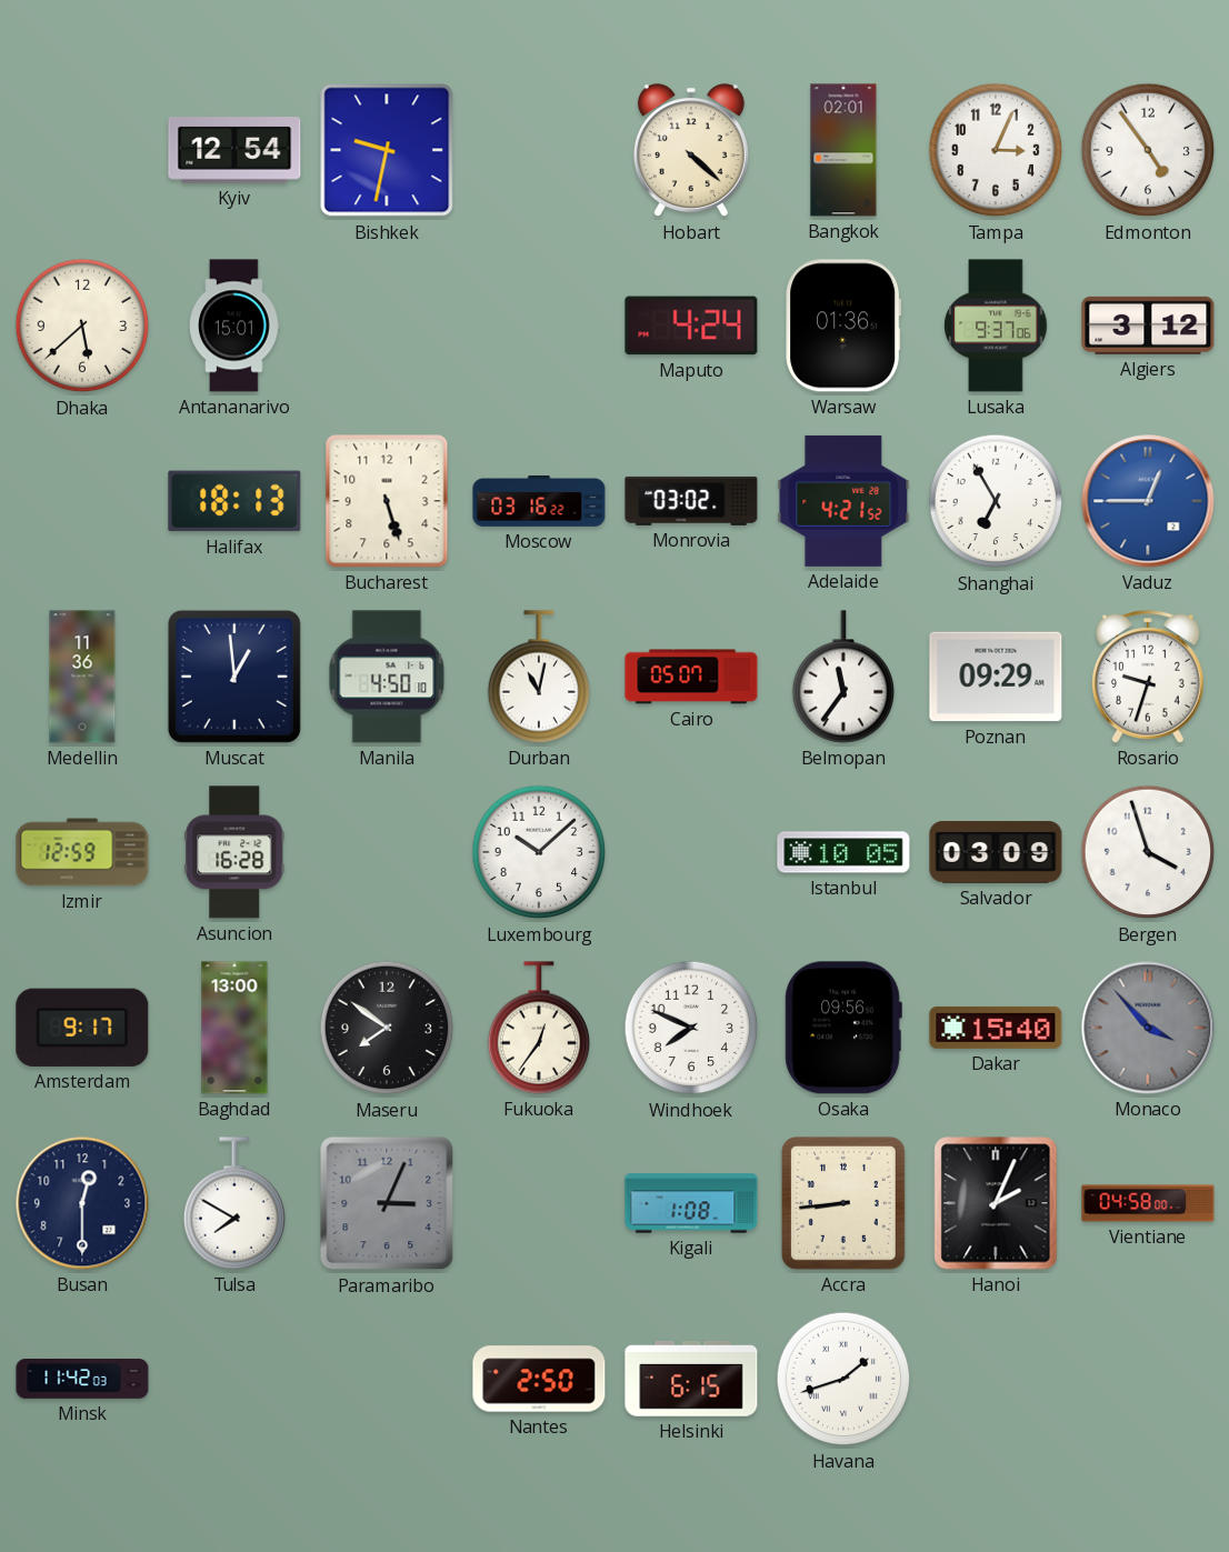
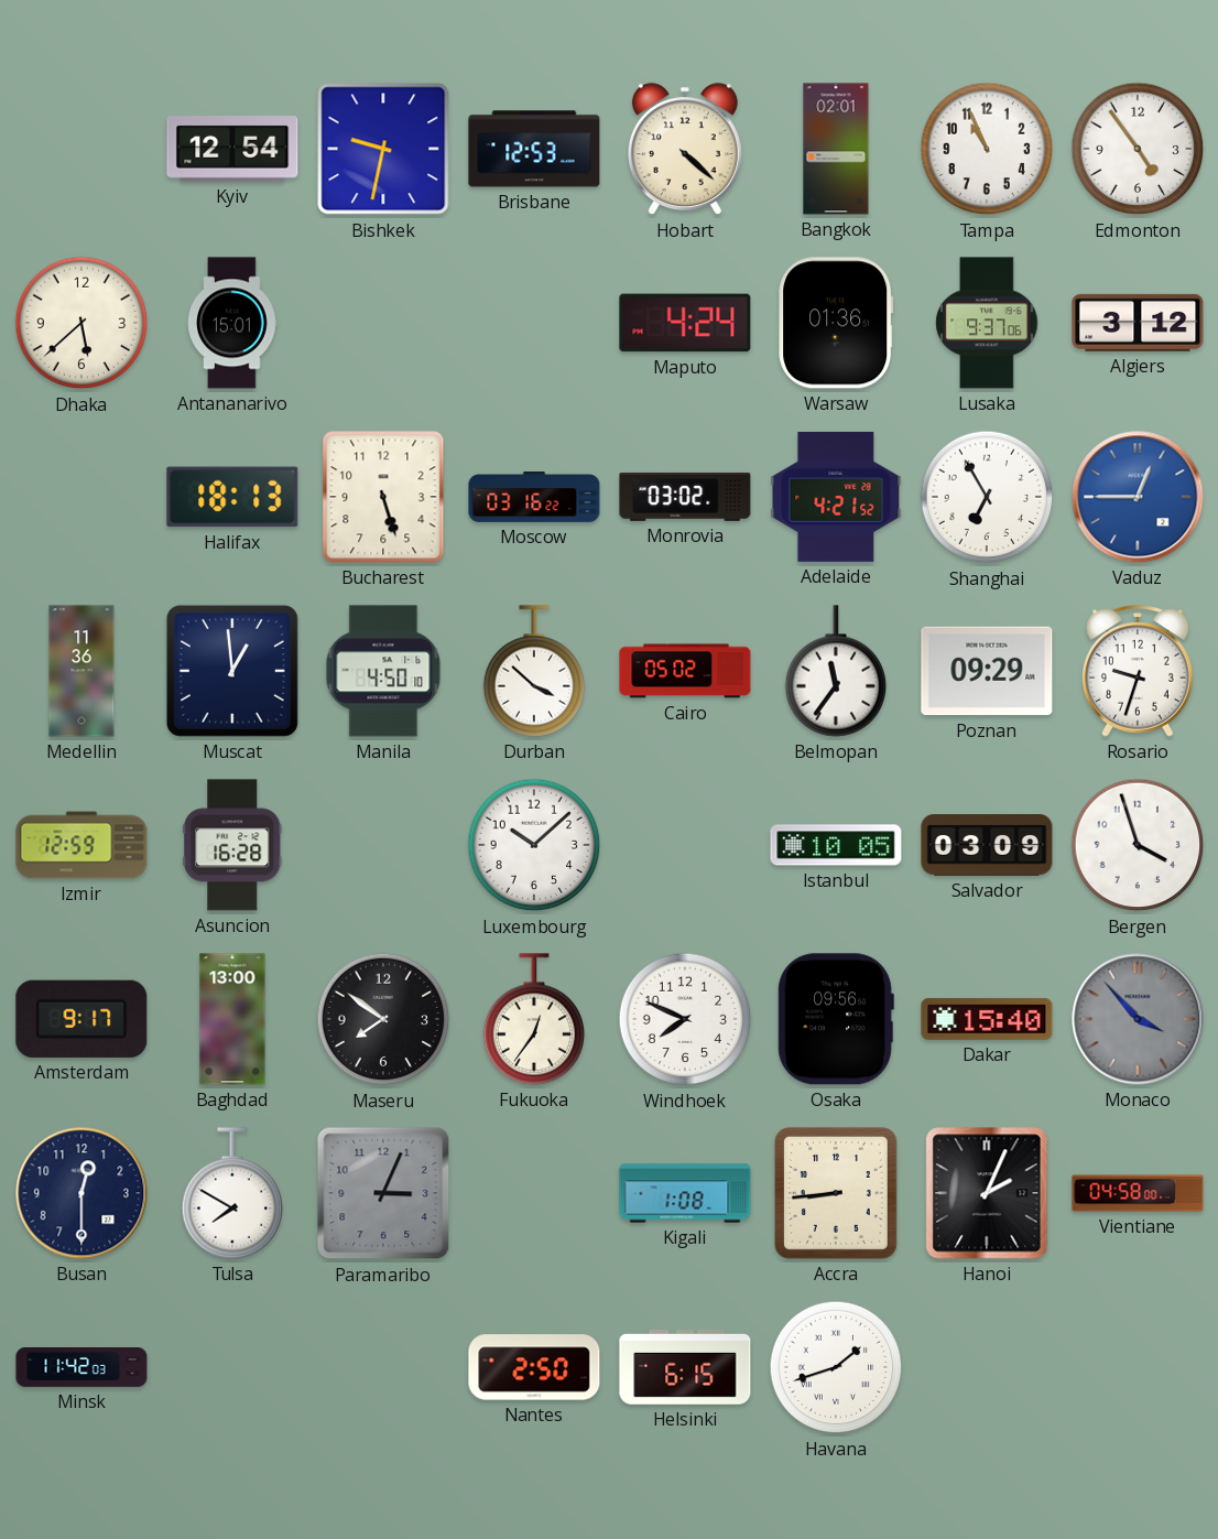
Brisbane: none -> 12:53
Tampa: 3:04 -> 10:56
Durban: 11:02 -> 3:52
Cairo: 05:07 -> 05:02
